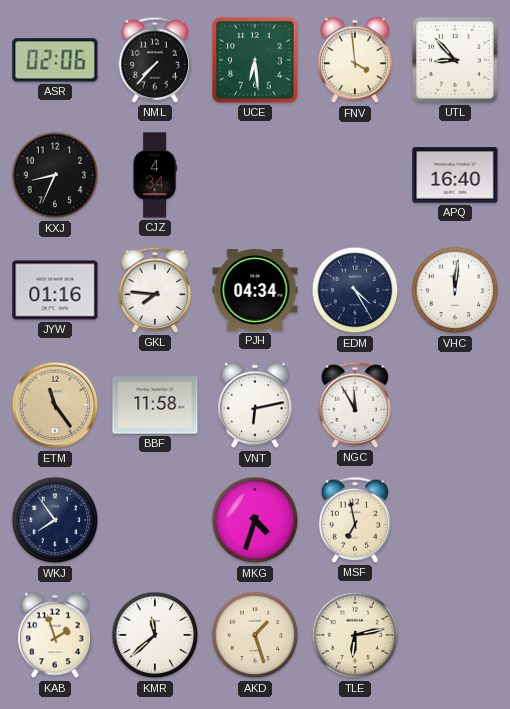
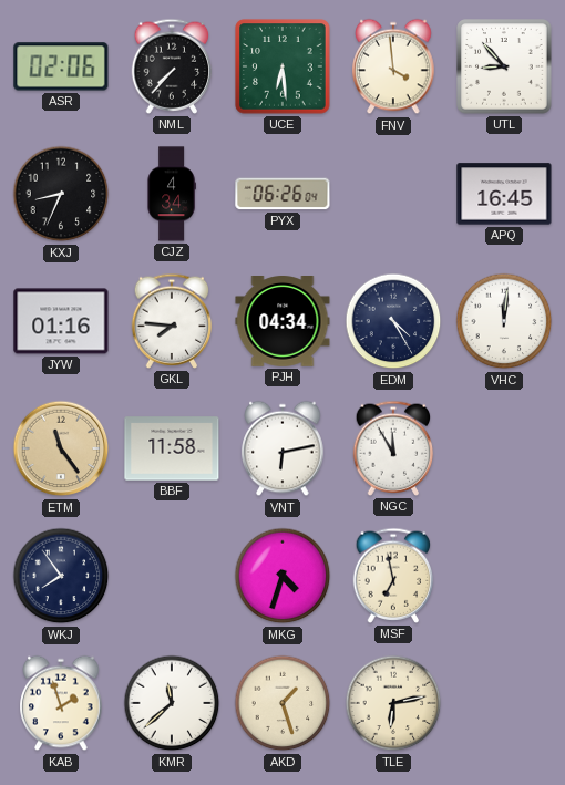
PYX: none -> 06:26
APQ: 16:40 -> 16:45
